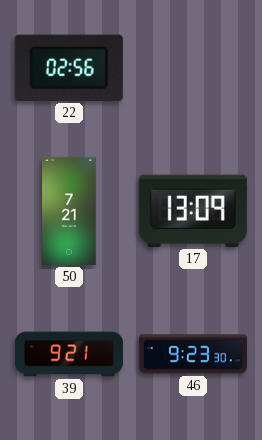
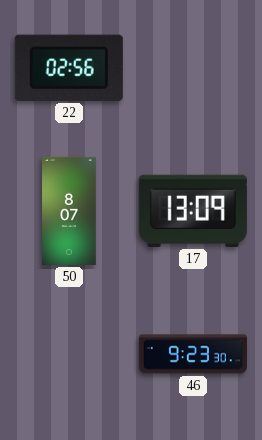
50: 7:21 -> 8:07
39: 9:21 -> none
